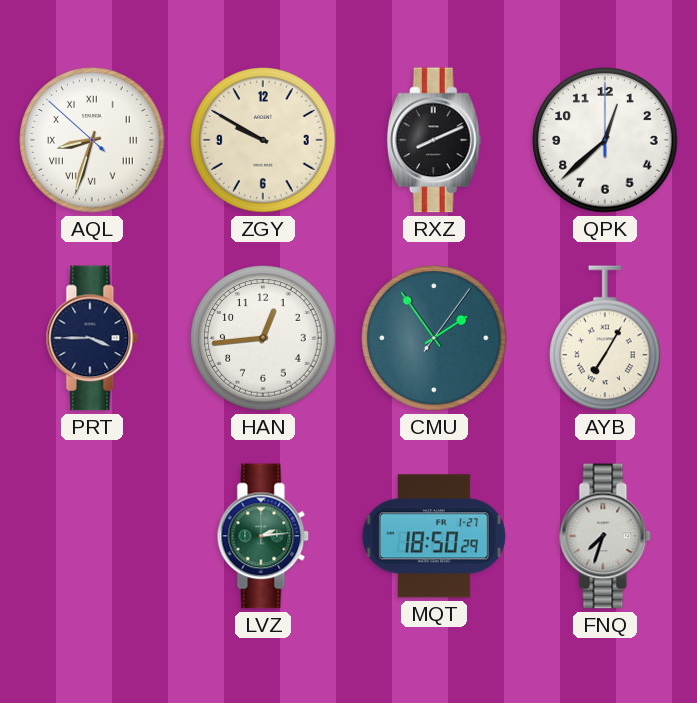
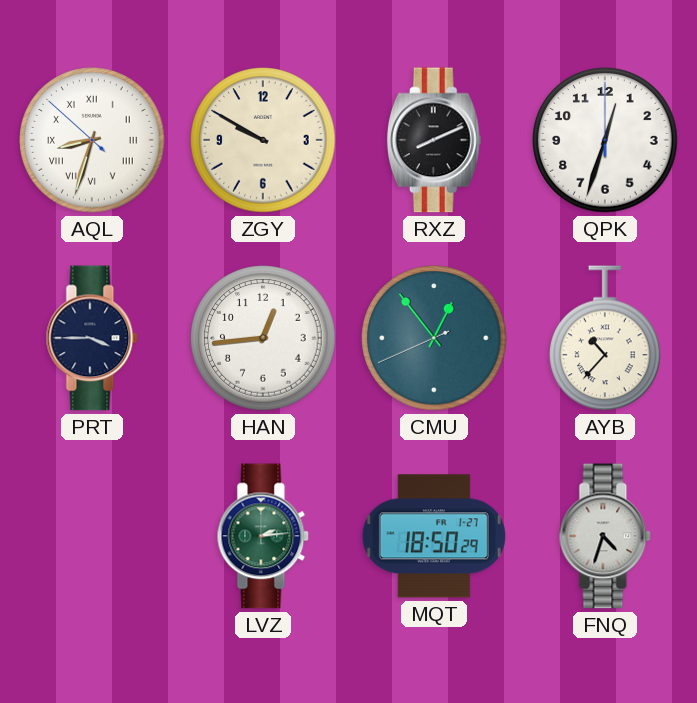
QPK: 12:38 -> 12:33
CMU: 1:54 -> 12:53
AYB: 7:05 -> 10:37
FNQ: 7:33 -> 4:33
